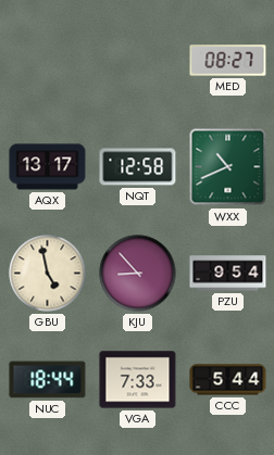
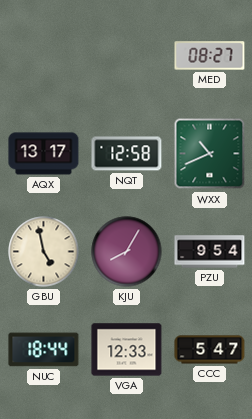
KJU: 8:53 -> 8:05
VGA: 7:33 -> 12:33
CCC: 5:44 -> 5:47
